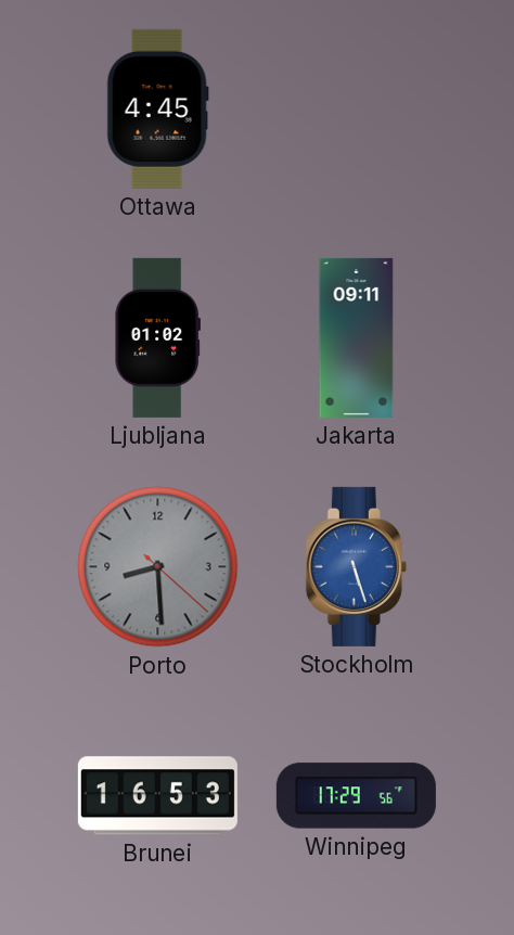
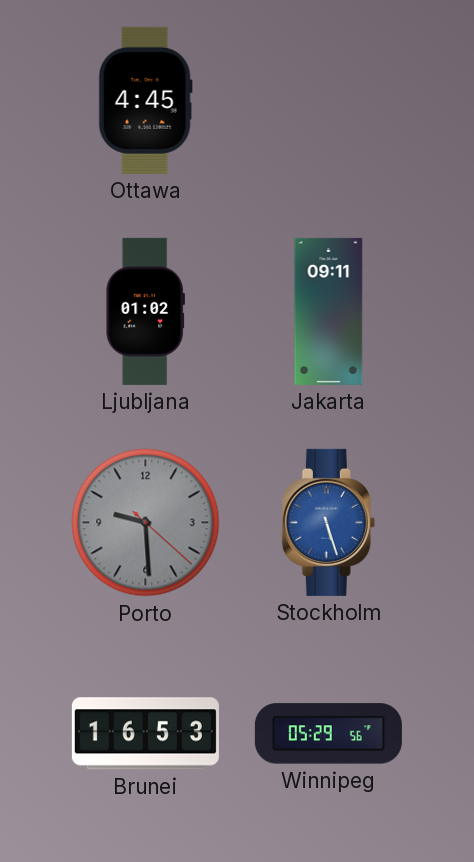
Porto: 8:29 -> 9:29
Winnipeg: 17:29 -> 05:29
